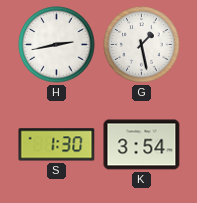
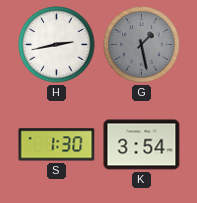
G dial: white -> grey
